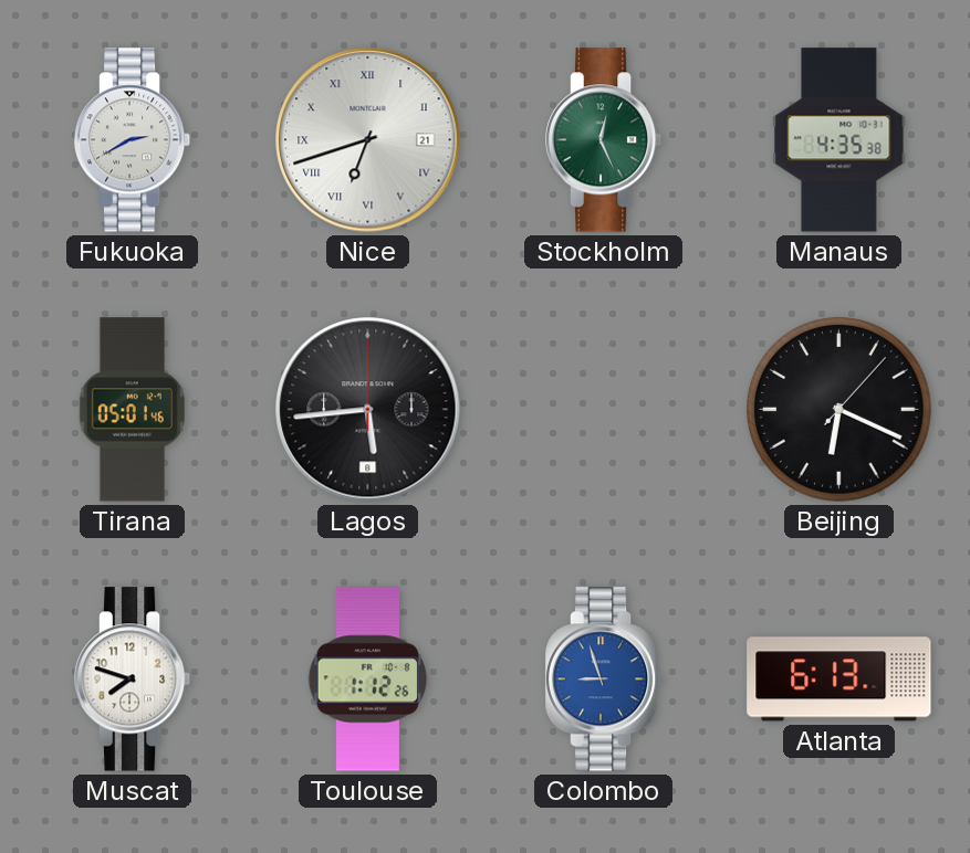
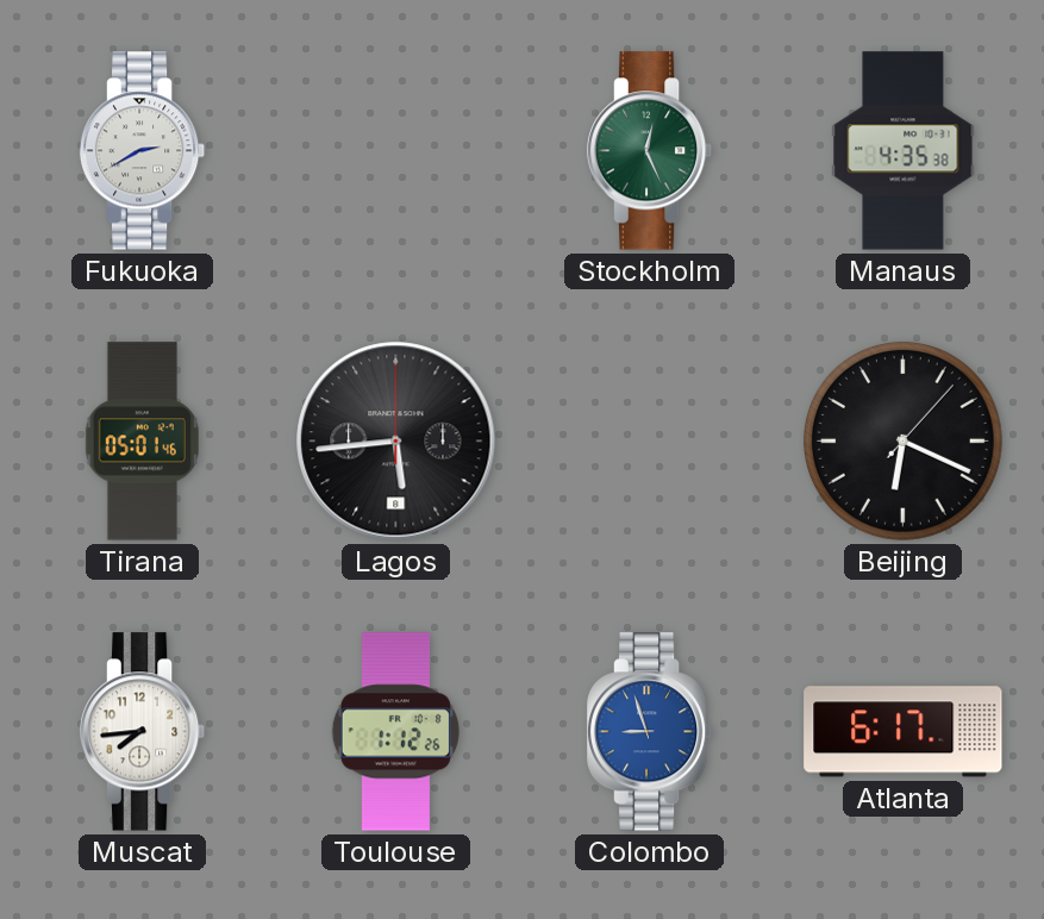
Nice: 6:42 -> none
Muscat: 7:48 -> 7:44
Atlanta: 6:13 -> 6:17
